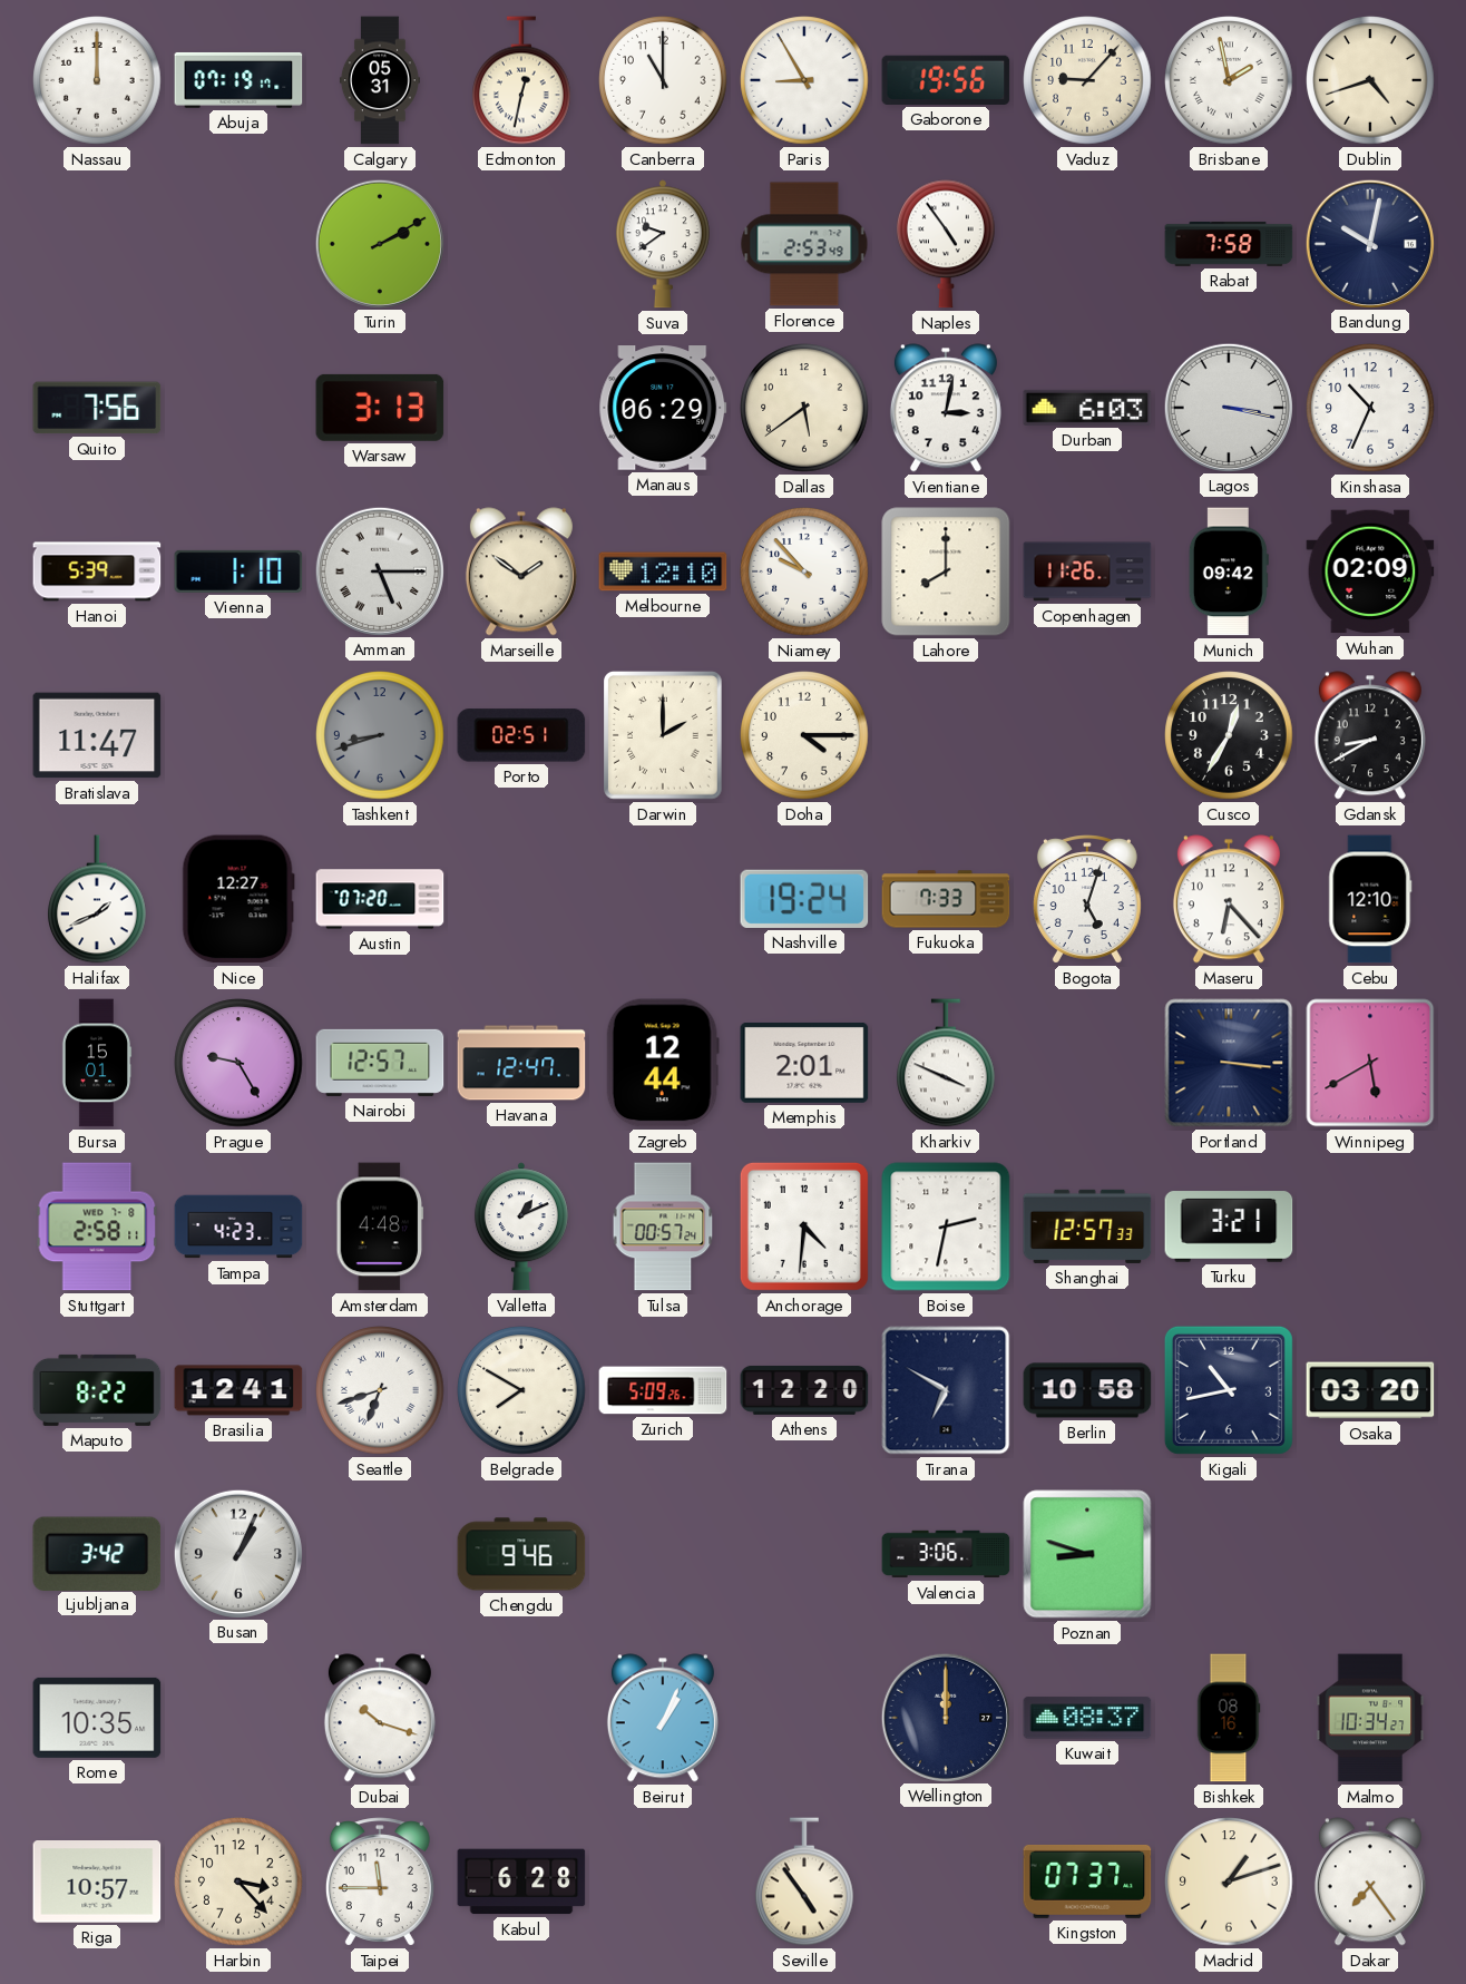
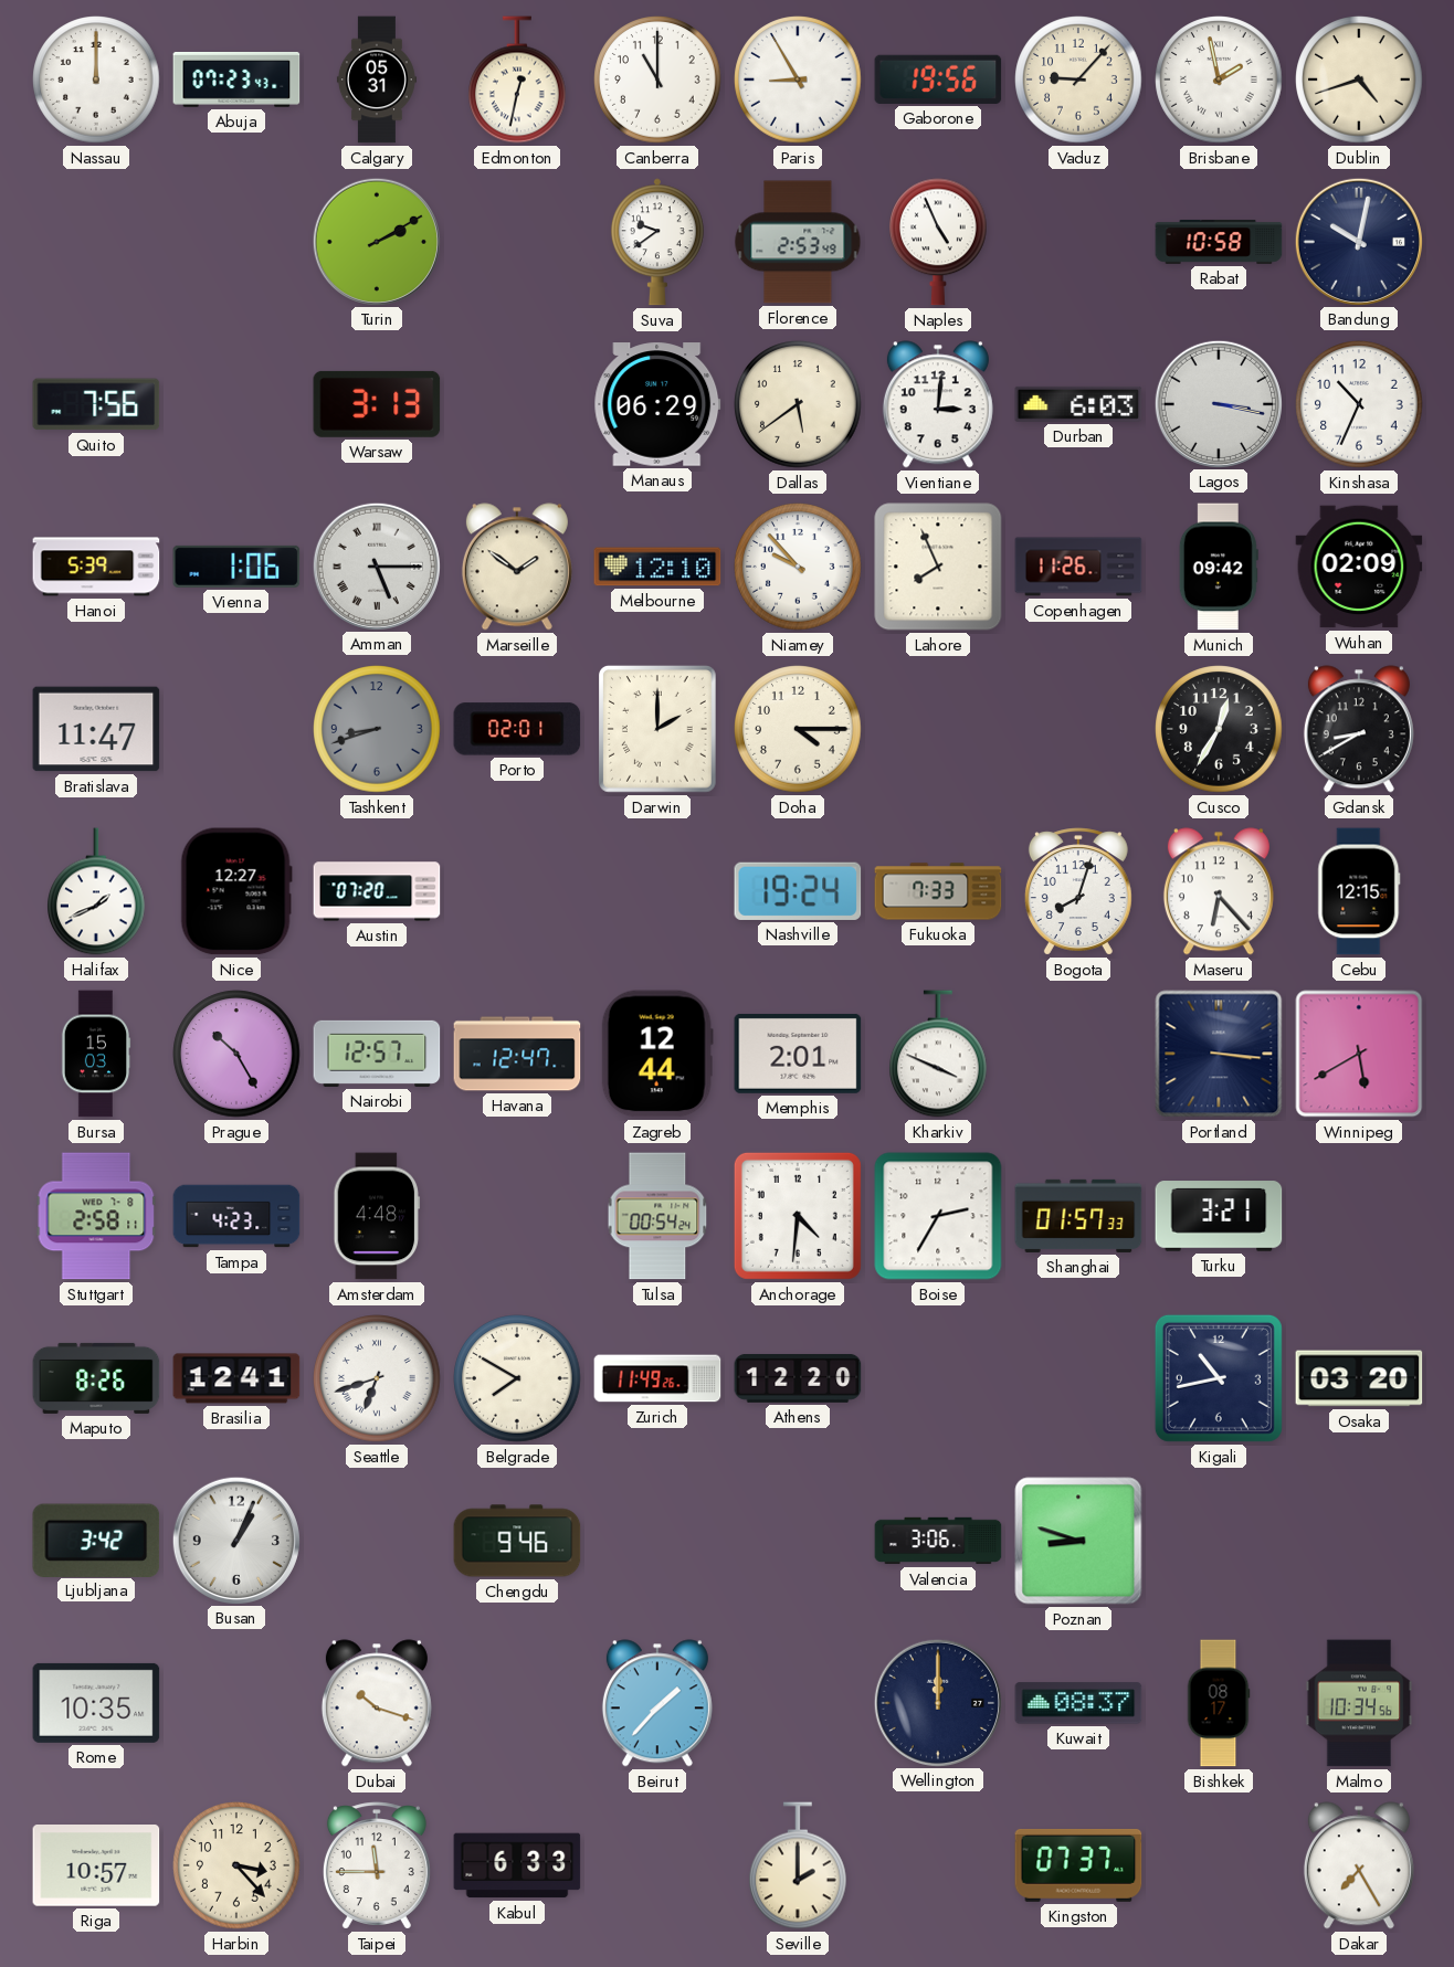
Abuja: 07:19 -> 07:23
Naples: 4:54 -> 4:56
Rabat: 7:58 -> 10:58
Vientiane: 3:02 -> 3:01
Vienna: 1:10 -> 1:06
Lahore: 8:00 -> 7:56
Porto: 02:51 -> 02:01
Bogota: 5:03 -> 8:03
Cebu: 12:10 -> 12:15
Bursa: 15:01 -> 15:03
Prague: 9:25 -> 10:25
Valletta: 1:11 -> none
Tulsa: 00:57 -> 00:54
Boise: 2:32 -> 2:35
Shanghai: 12:57 -> 01:57
Maputo: 8:22 -> 8:26
Zurich: 5:09 -> 11:49
Tirana: 6:50 -> none
Berlin: 10:58 -> none
Beirut: 1:04 -> 1:37
Bishkek: 08:16 -> 08:17
Malmo: 10:34:27 -> 10:34:56
Kabul: 6:28 -> 6:33
Seville: 4:54 -> 2:00
Madrid: 1:12 -> none
Dakar: 7:24 -> 7:25
